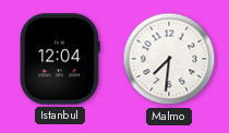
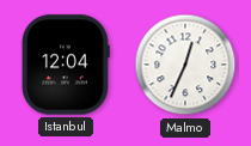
Malmo: 7:31 -> 12:34
